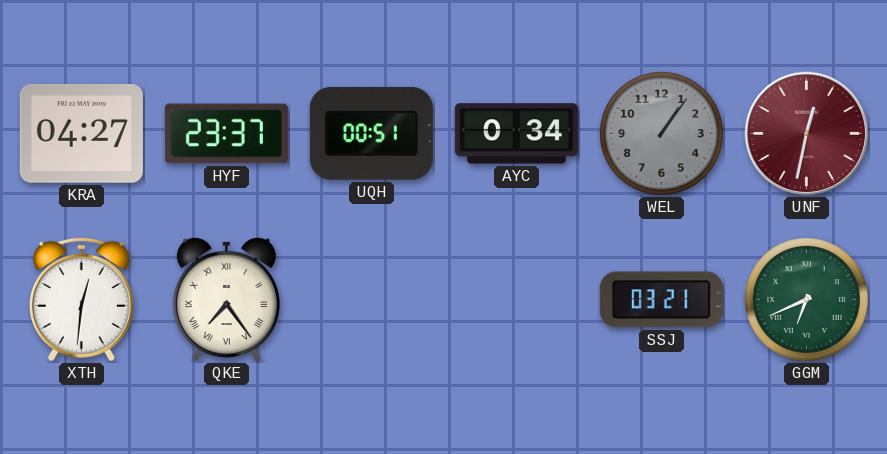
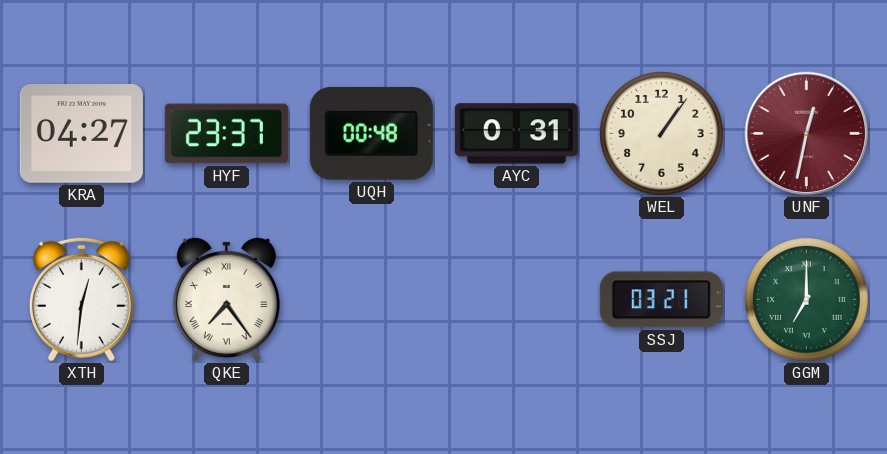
UQH: 00:51 -> 00:48
AYC: 0:34 -> 0:31
WEL dial: grey -> cream
GGM: 6:41 -> 7:00
